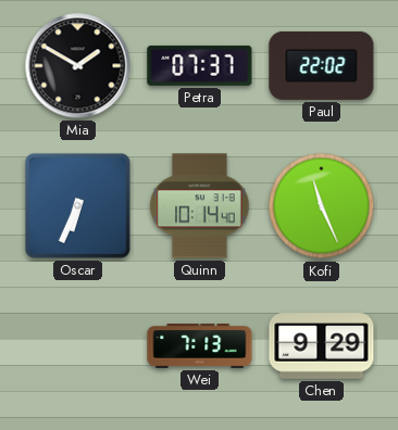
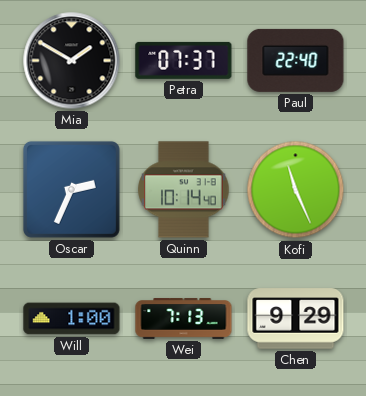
Paul: 22:02 -> 22:40
Oscar: 6:34 -> 2:34
Will: none -> 1:00
